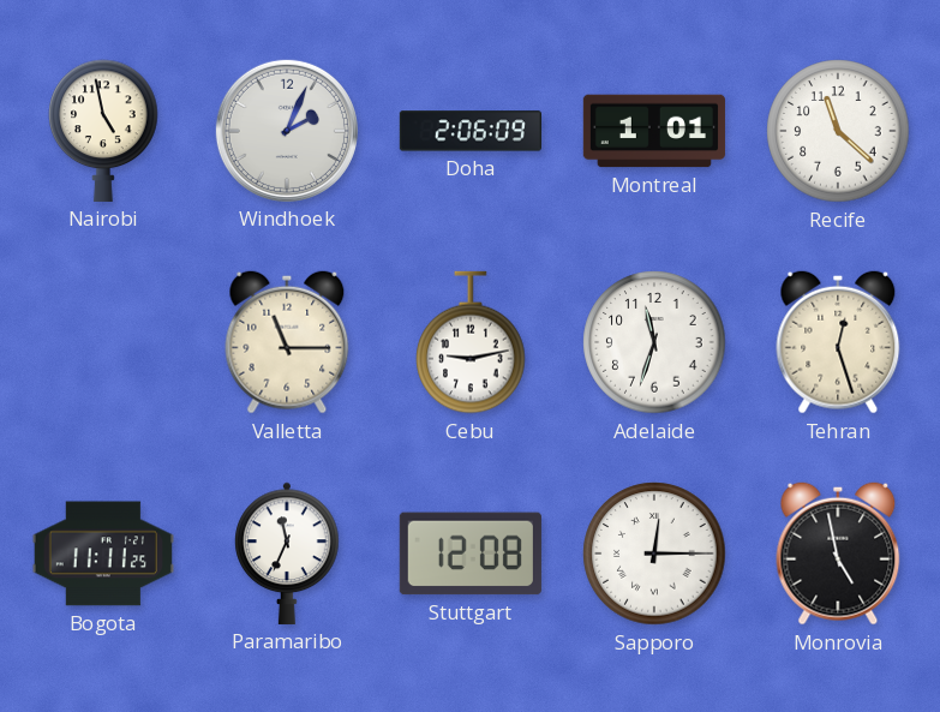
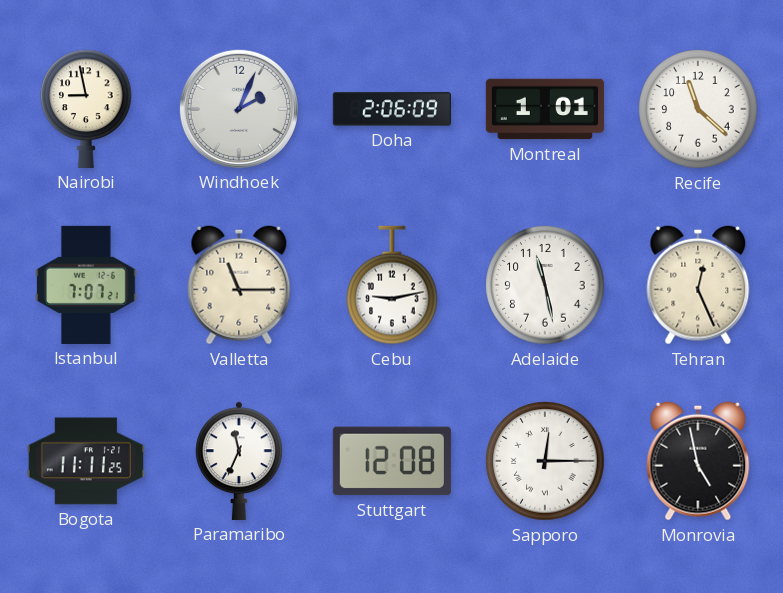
Nairobi: 4:58 -> 8:58
Istanbul: none -> 7:07
Adelaide: 11:33 -> 11:28
Tehran: 12:27 -> 12:26
